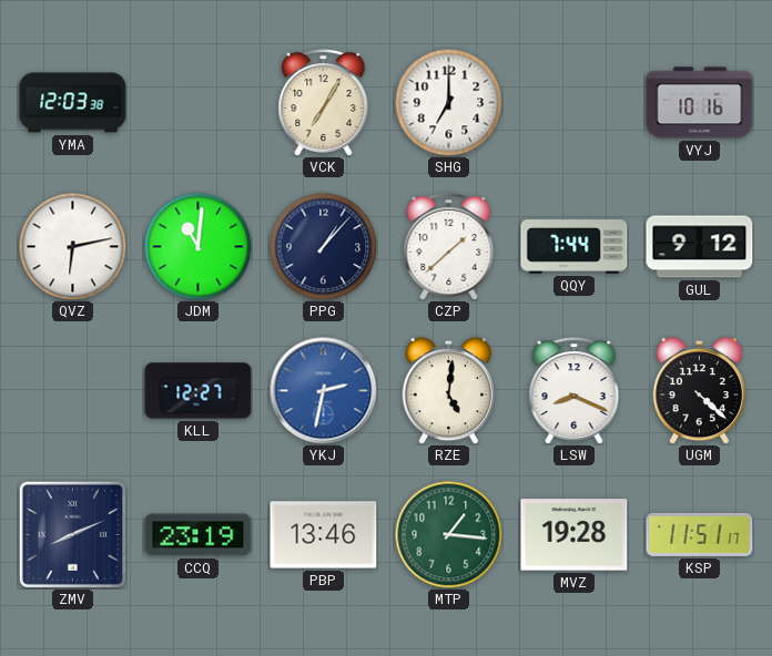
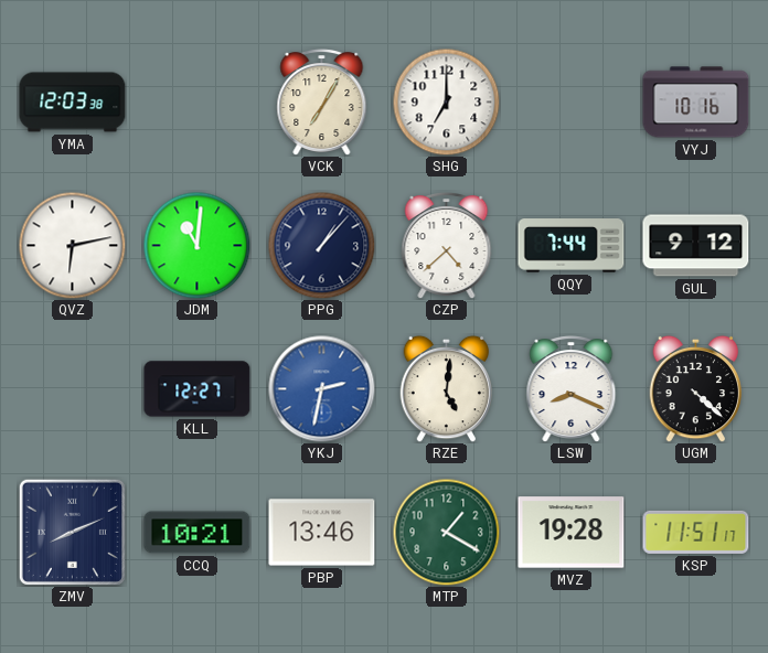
CZP: 1:38 -> 4:38
CCQ: 23:19 -> 10:21
MTP: 1:16 -> 1:20
